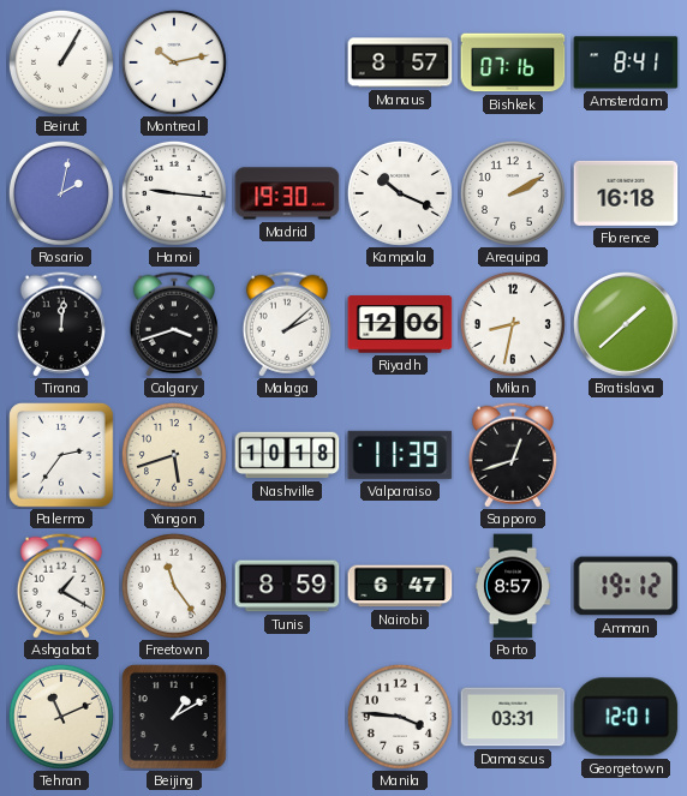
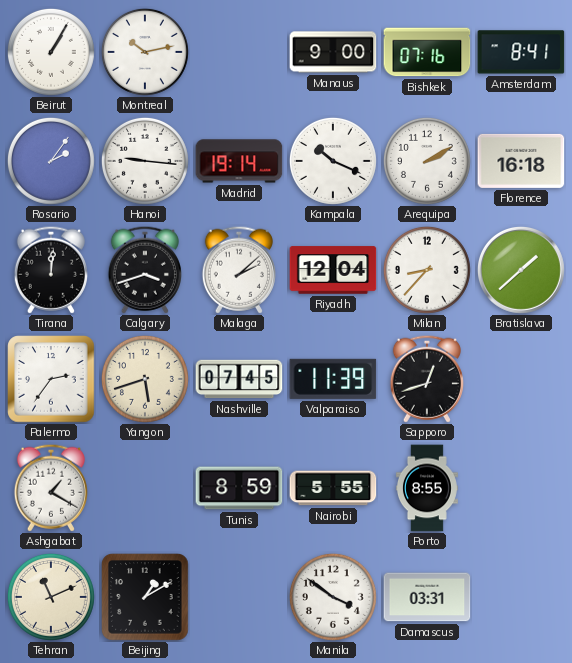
Manaus: 8:57 -> 9:00
Rosario: 2:02 -> 2:06
Madrid: 19:30 -> 19:14
Riyadh: 12:06 -> 12:04
Milan: 8:32 -> 8:37
Nashville: 10:18 -> 07:45
Freetown: 11:24 -> none
Nairobi: 6:47 -> 5:55
Porto: 8:57 -> 8:55
Amman: 19:12 -> none
Manila: 3:46 -> 3:51
Georgetown: 12:01 -> none
